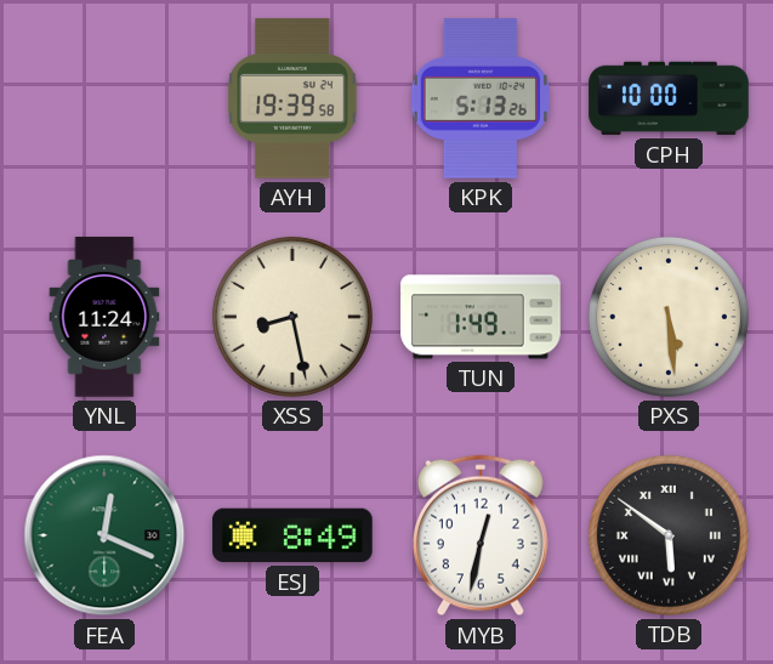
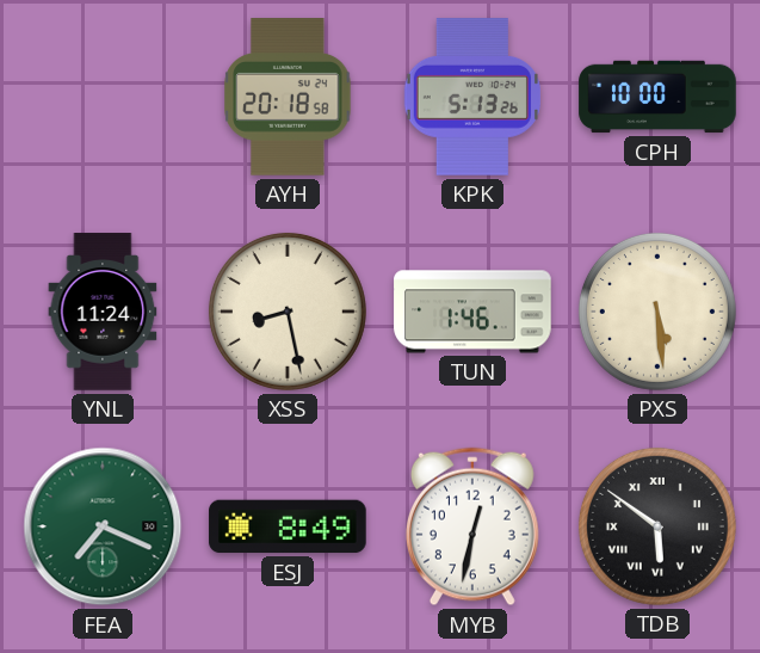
AYH: 19:39 -> 20:18
TUN: 1:49 -> 1:46
FEA: 12:19 -> 7:19
